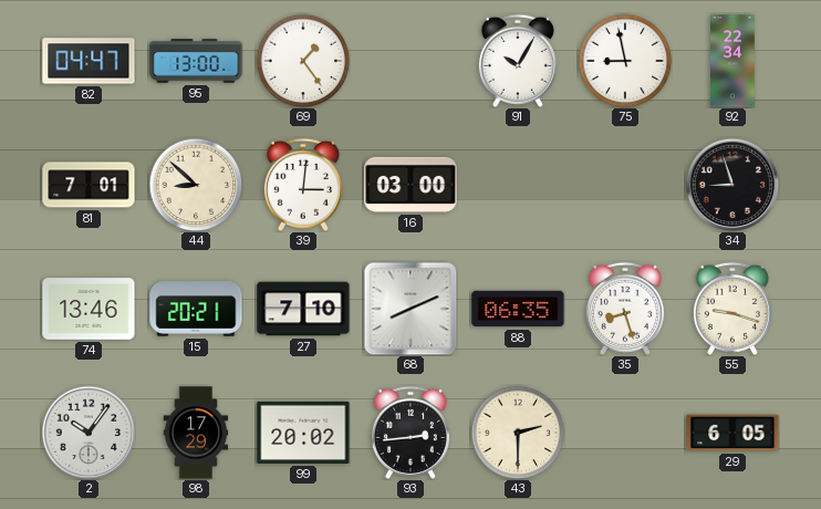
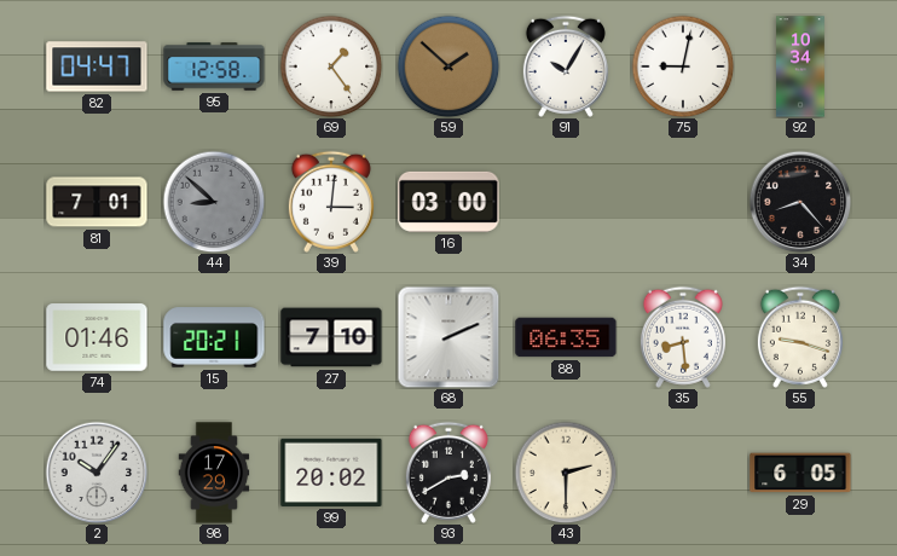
95: 13:00 -> 12:58
59: none -> 1:52
75: 8:58 -> 9:02
92: 22:34 -> 10:34
44 dial: cream -> grey
34: 8:57 -> 8:23
74: 13:46 -> 01:46
68: 8:11 -> 2:11
35: 8:27 -> 8:29
93: 2:44 -> 2:40
